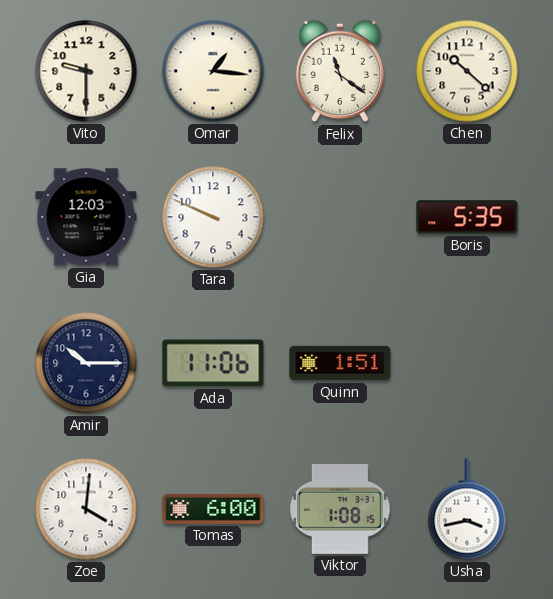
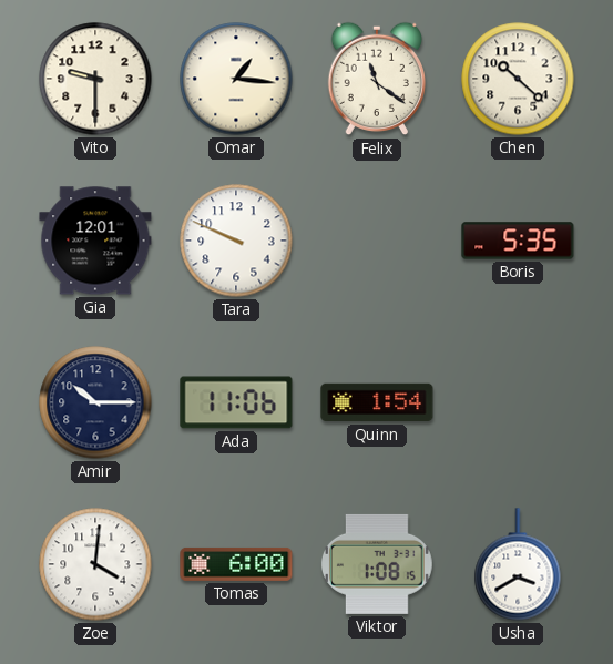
Gia: 12:03 -> 12:01
Quinn: 1:51 -> 1:54
Usha: 3:43 -> 3:40
